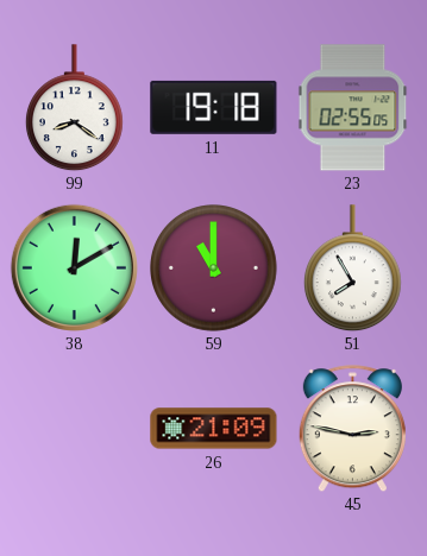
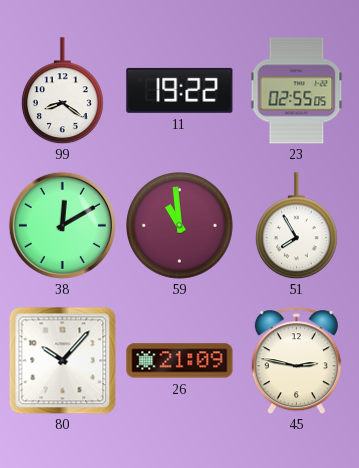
11: 19:18 -> 19:22
59: 11:00 -> 10:59
80: none -> 10:07
